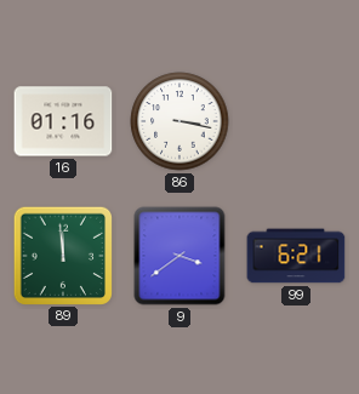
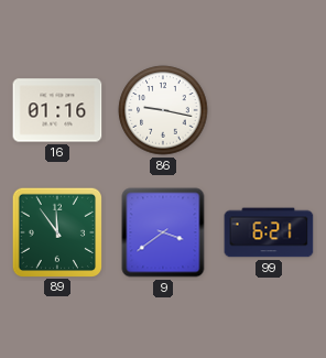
86: 3:17 -> 9:17
89: 11:59 -> 11:54
